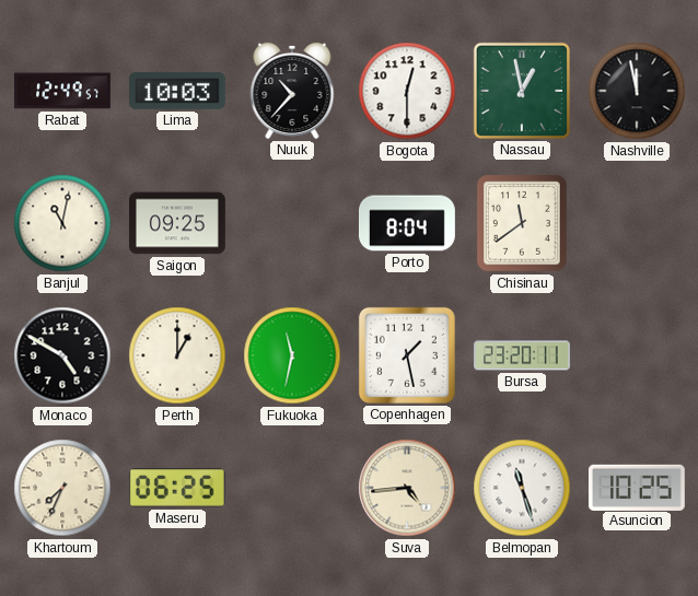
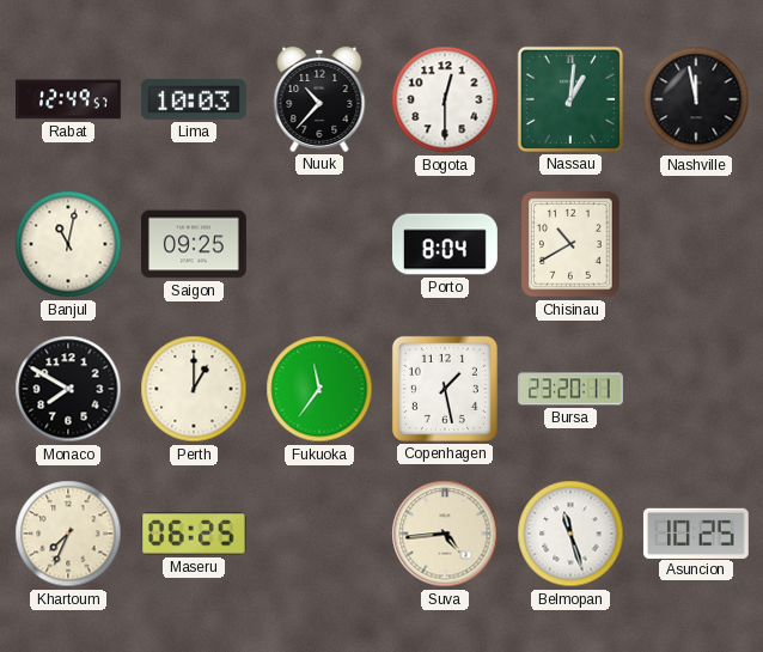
Nassau: 12:58 -> 1:01
Chisinau: 11:39 -> 10:40
Monaco: 4:50 -> 7:50
Fukuoka: 11:32 -> 11:36
